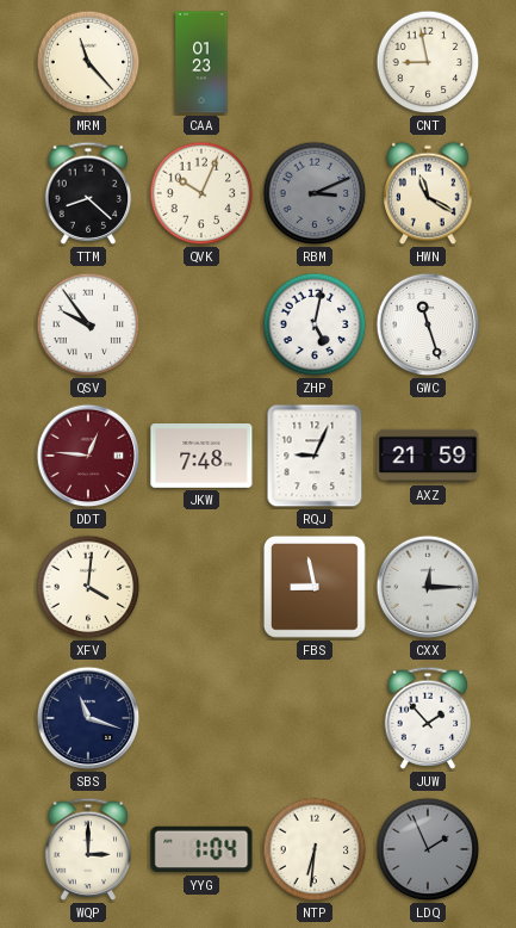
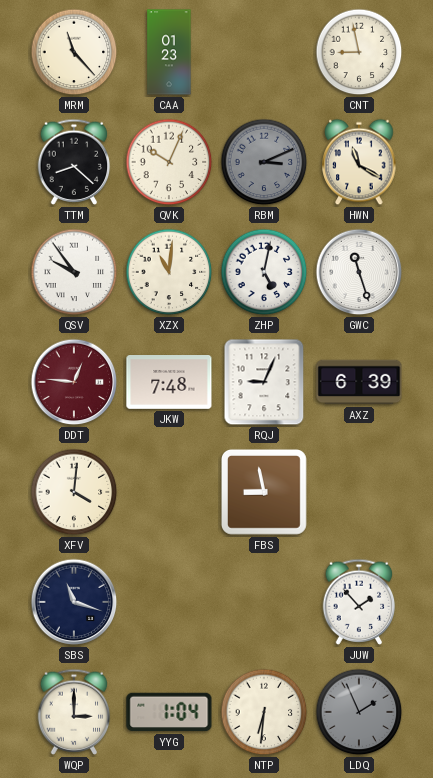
XZX: none -> 11:01
AXZ: 21:59 -> 6:39
CXX: 12:15 -> none
